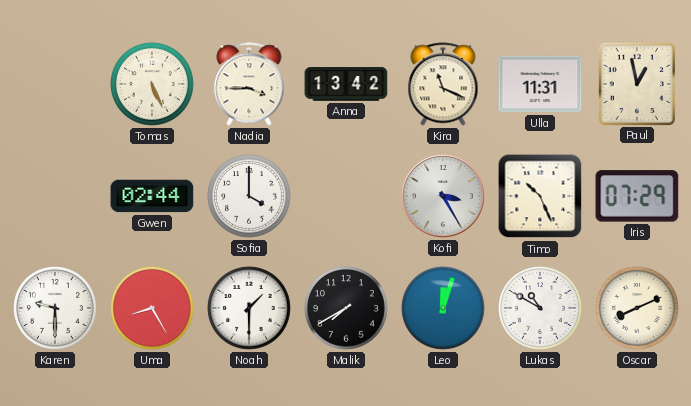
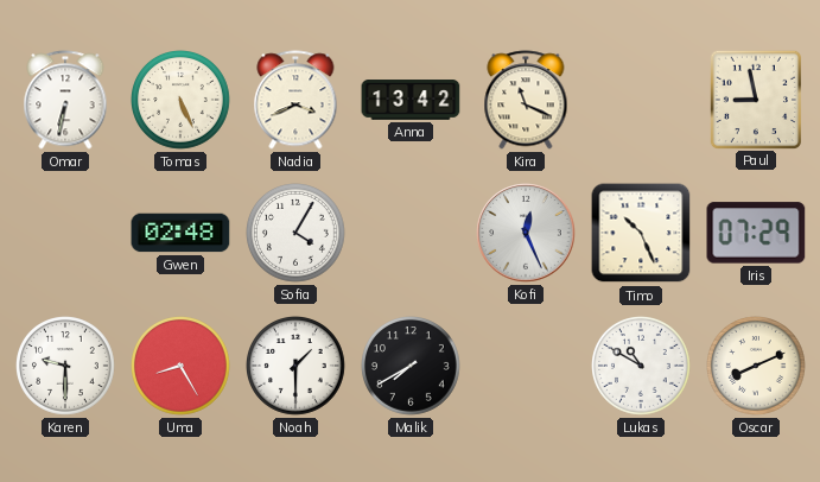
Omar: none -> 6:32
Nadia: 3:45 -> 3:41
Ulla: 11:31 -> none
Paul: 12:58 -> 8:58
Gwen: 02:44 -> 02:48
Sofia: 4:00 -> 4:05
Kofi: 3:25 -> 12:26
Leo: 12:03 -> none
